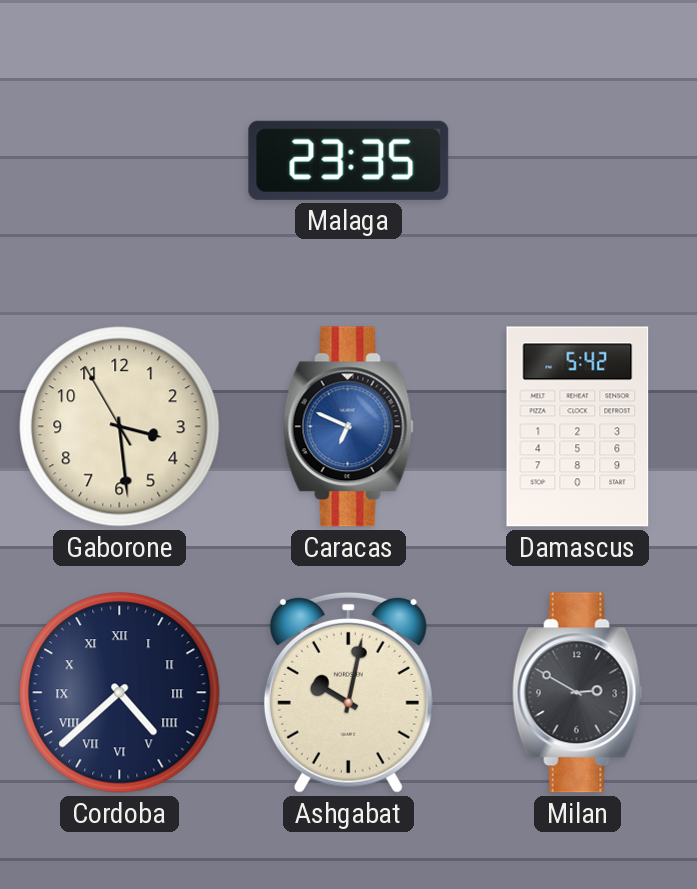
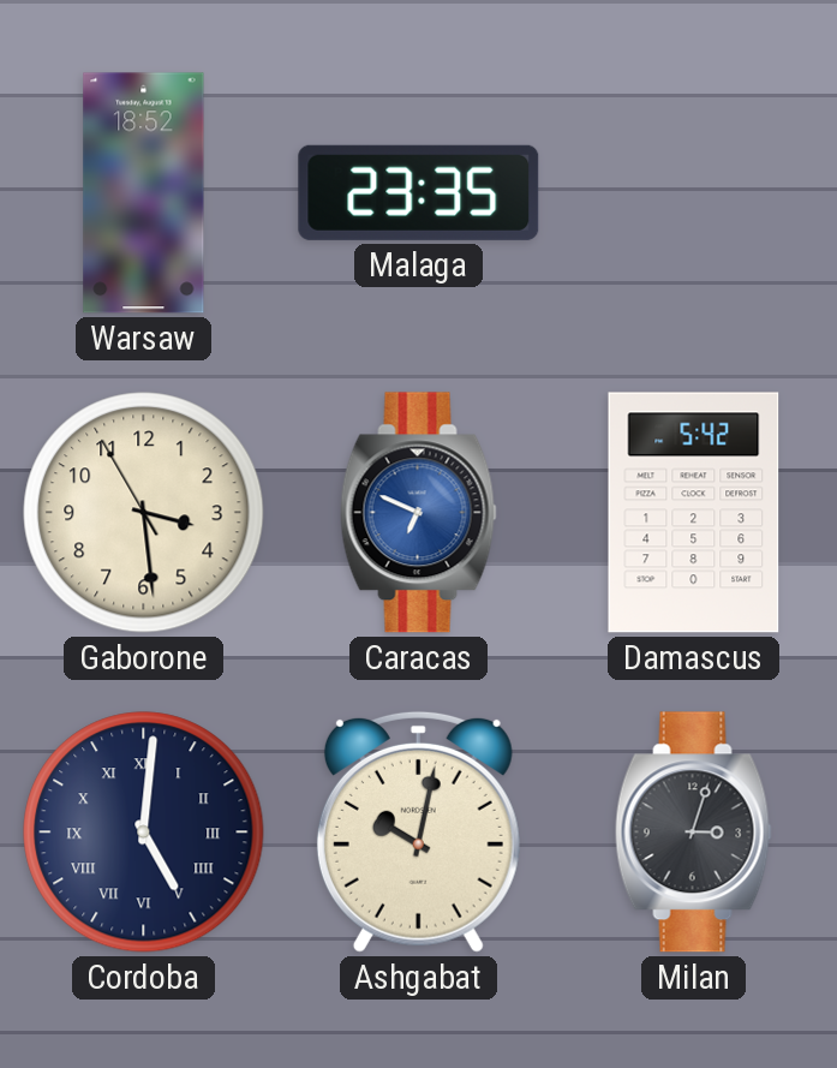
Warsaw: none -> 18:52
Cordoba: 4:38 -> 5:01
Milan: 2:50 -> 3:03
